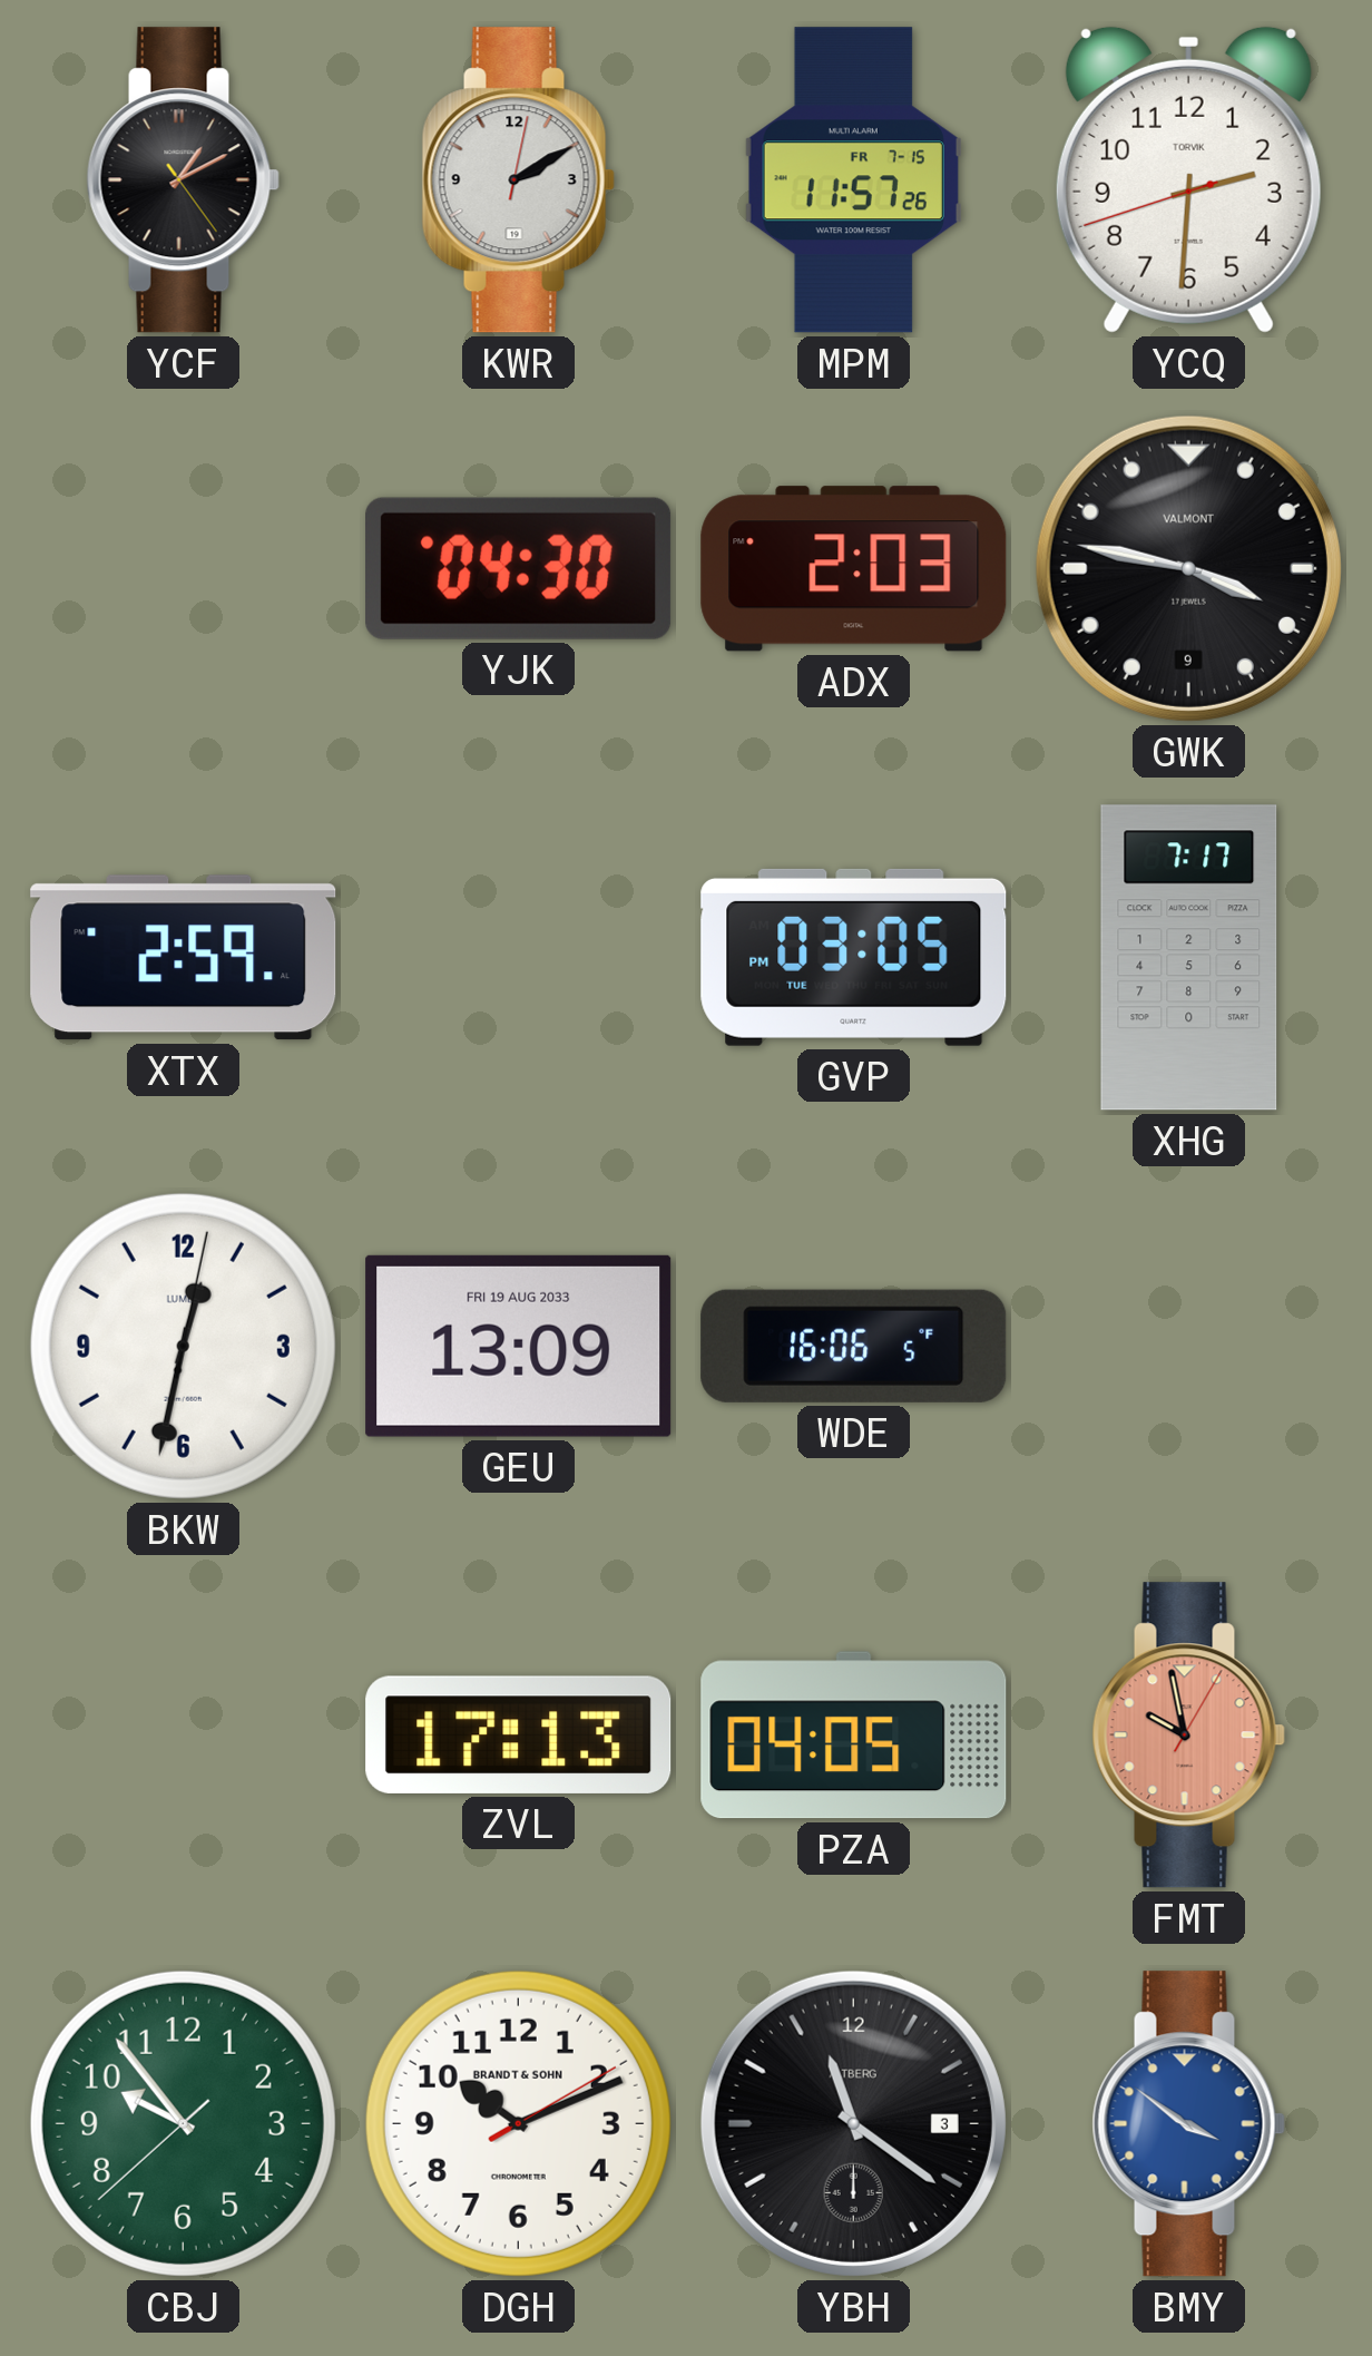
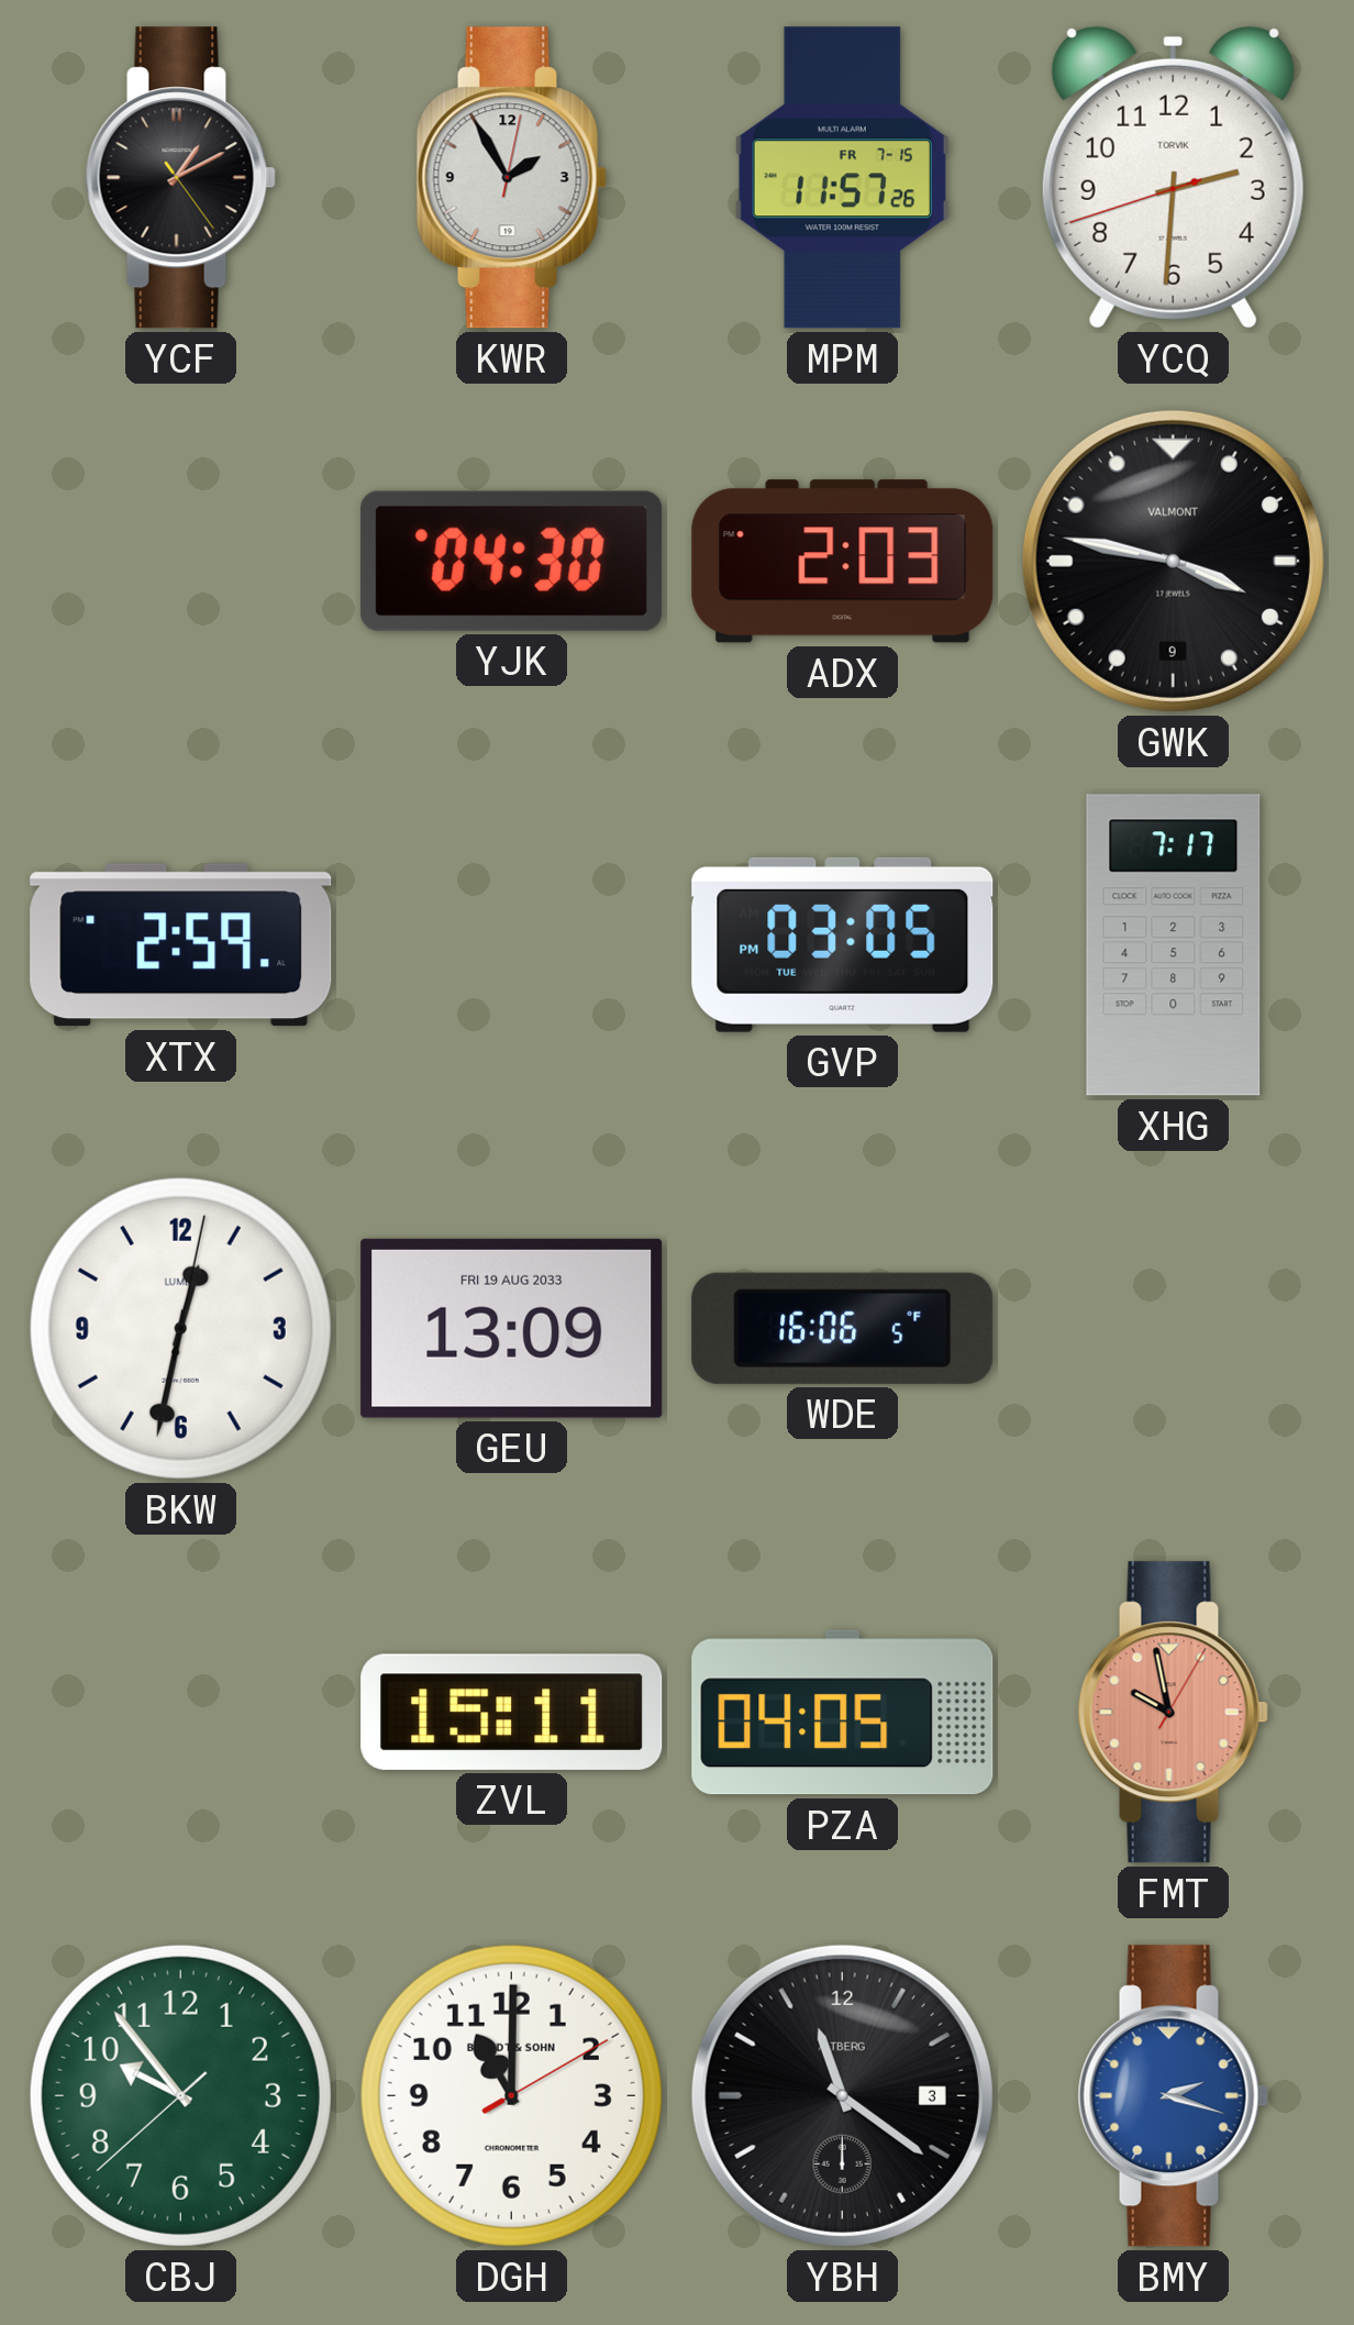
KWR: 2:10 -> 1:55
ZVL: 17:13 -> 15:11
DGH: 10:11 -> 11:00
BMY: 3:51 -> 2:18
